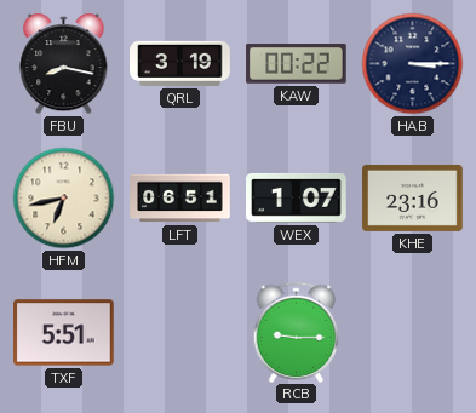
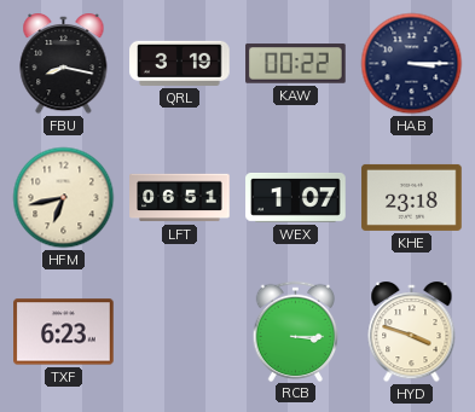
KHE: 23:16 -> 23:18
TXF: 5:51 -> 6:23
RCB: 9:15 -> 3:15
HYD: none -> 3:48
